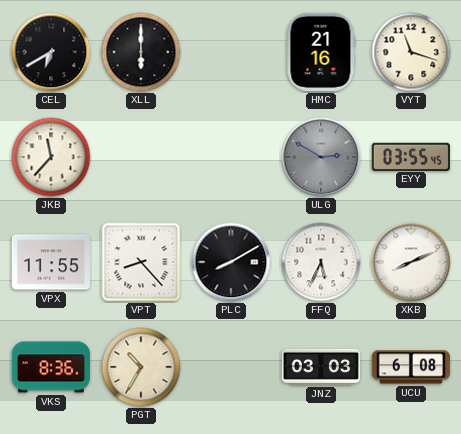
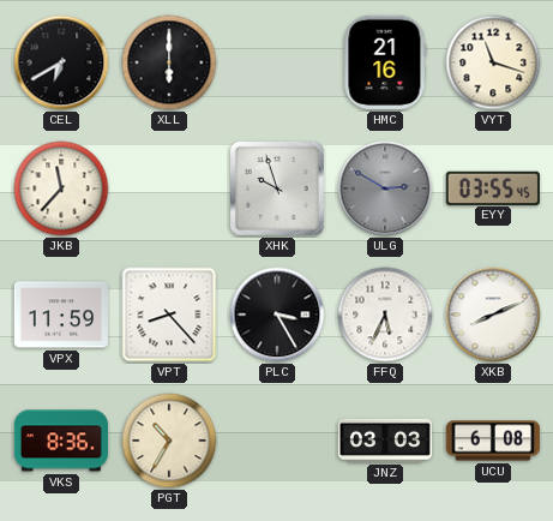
XHK: none -> 9:57
VPX: 11:55 -> 11:59
PLC: 8:10 -> 3:25
